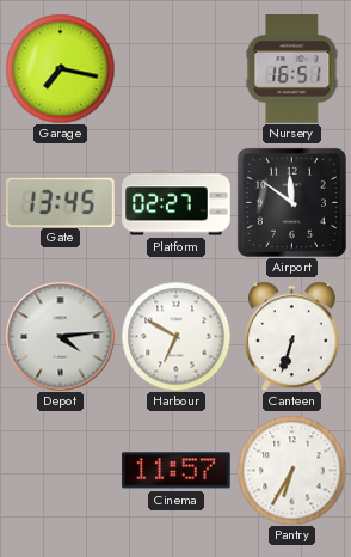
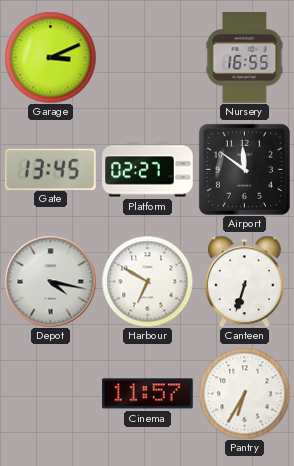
Garage: 7:17 -> 3:11
Nursery: 16:51 -> 16:55
Depot: 4:14 -> 4:17
